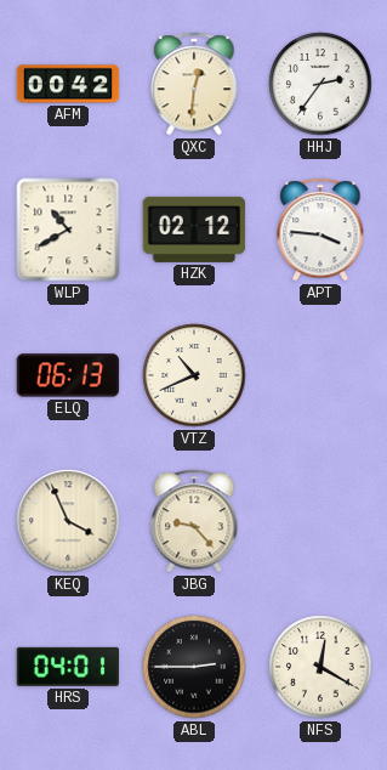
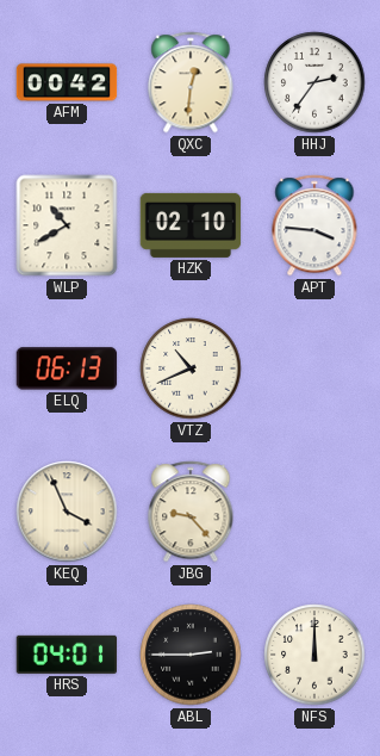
HZK: 02:12 -> 02:10
NFS: 12:20 -> 12:00
